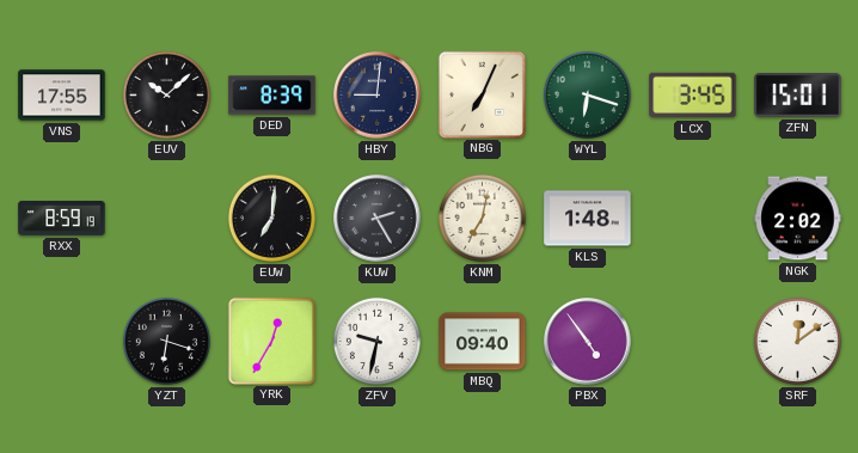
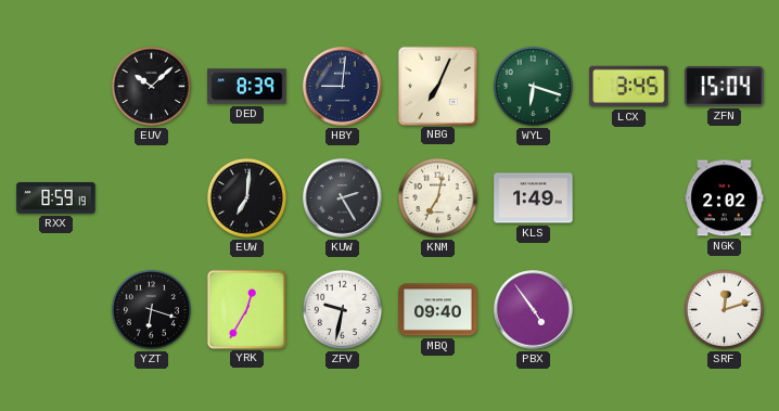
VNS: 17:55 -> none
ZFN: 15:01 -> 15:04
KLS: 1:48 -> 1:49
SRF: 12:09 -> 12:12
